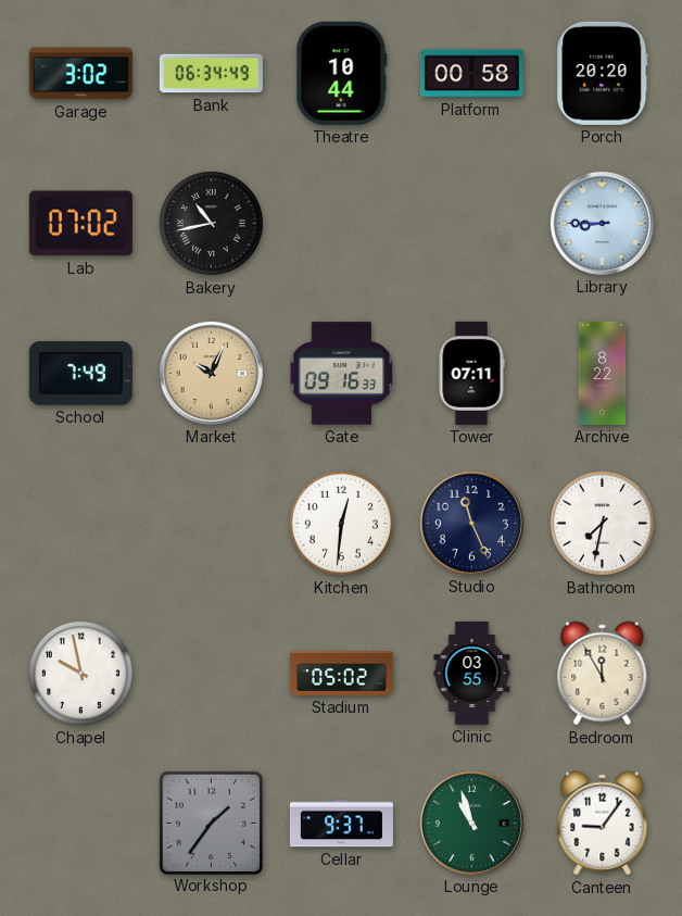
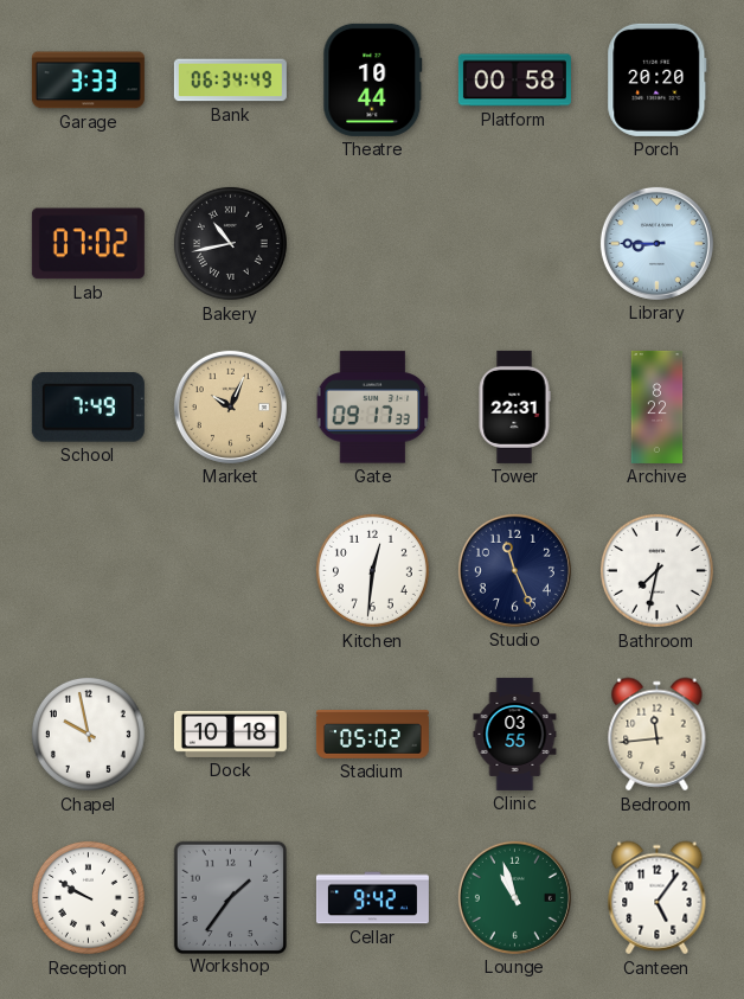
Garage: 3:02 -> 3:33
Gate: 09:16 -> 09:17
Tower: 07:11 -> 22:31
Dock: none -> 10:18
Bedroom: 11:55 -> 11:44
Reception: none -> 9:50
Cellar: 9:37 -> 9:42
Canteen: 9:06 -> 5:06
